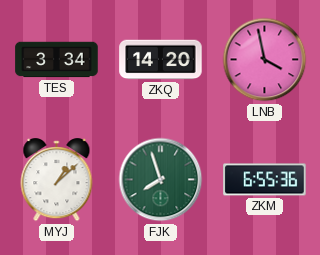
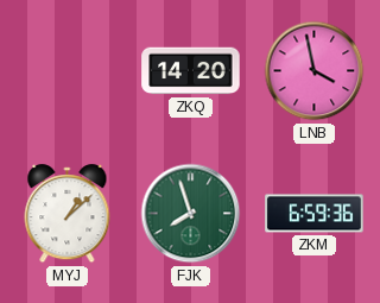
TES: 3:34 -> none
ZKM: 6:55 -> 6:59
